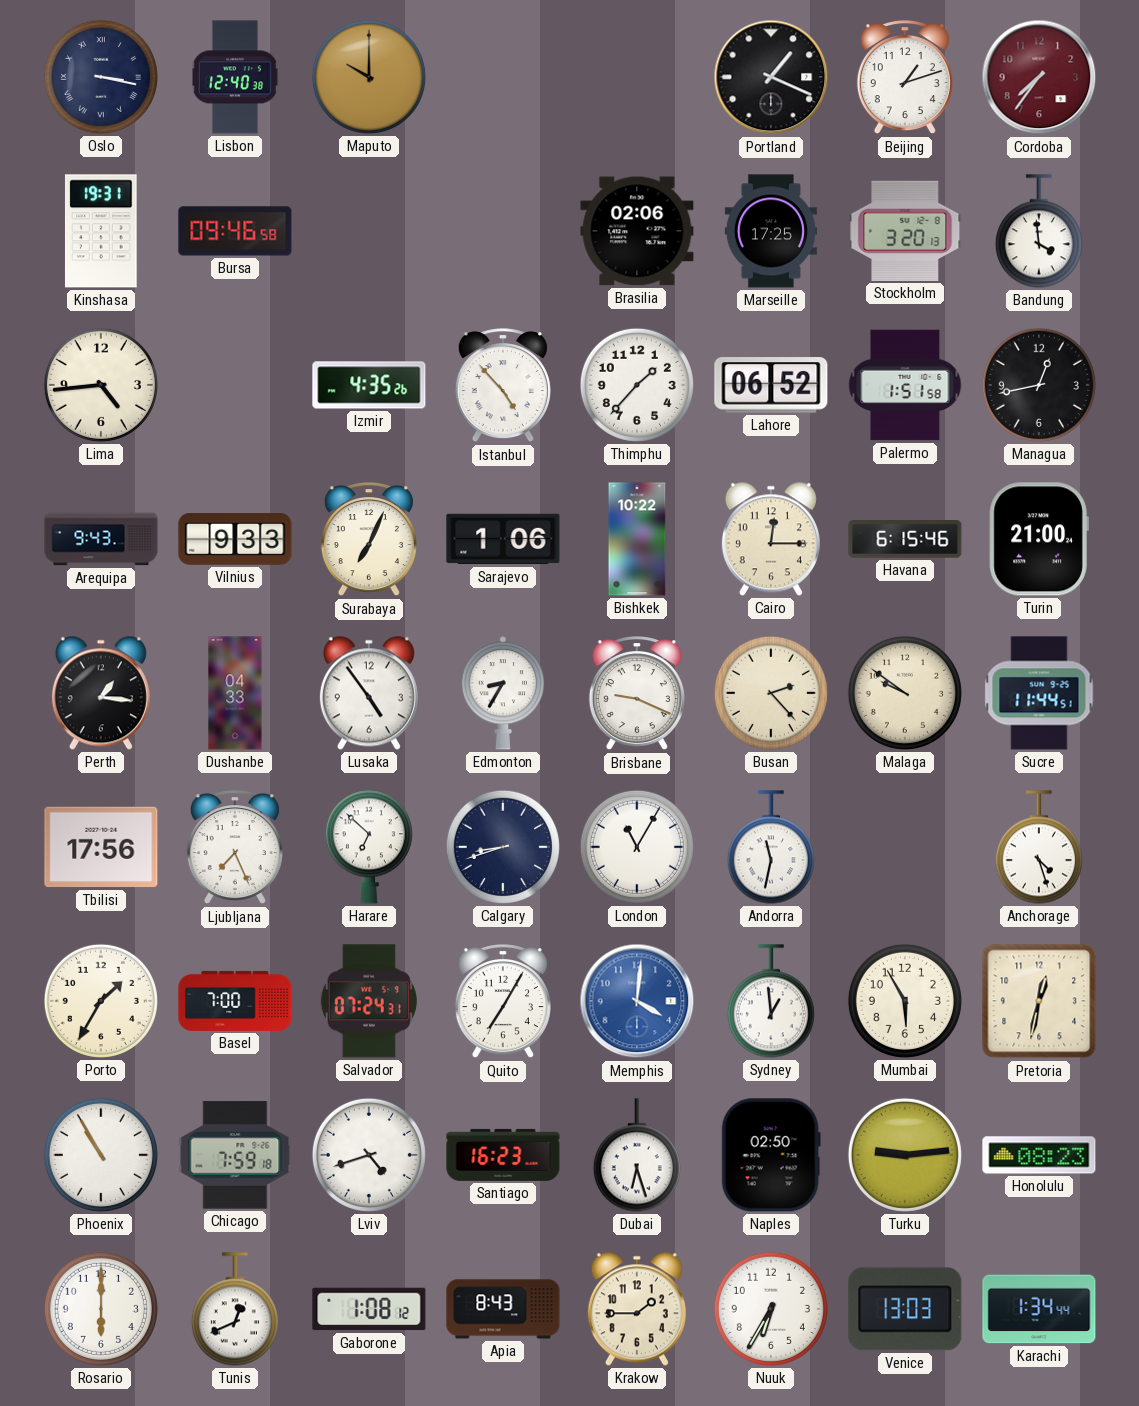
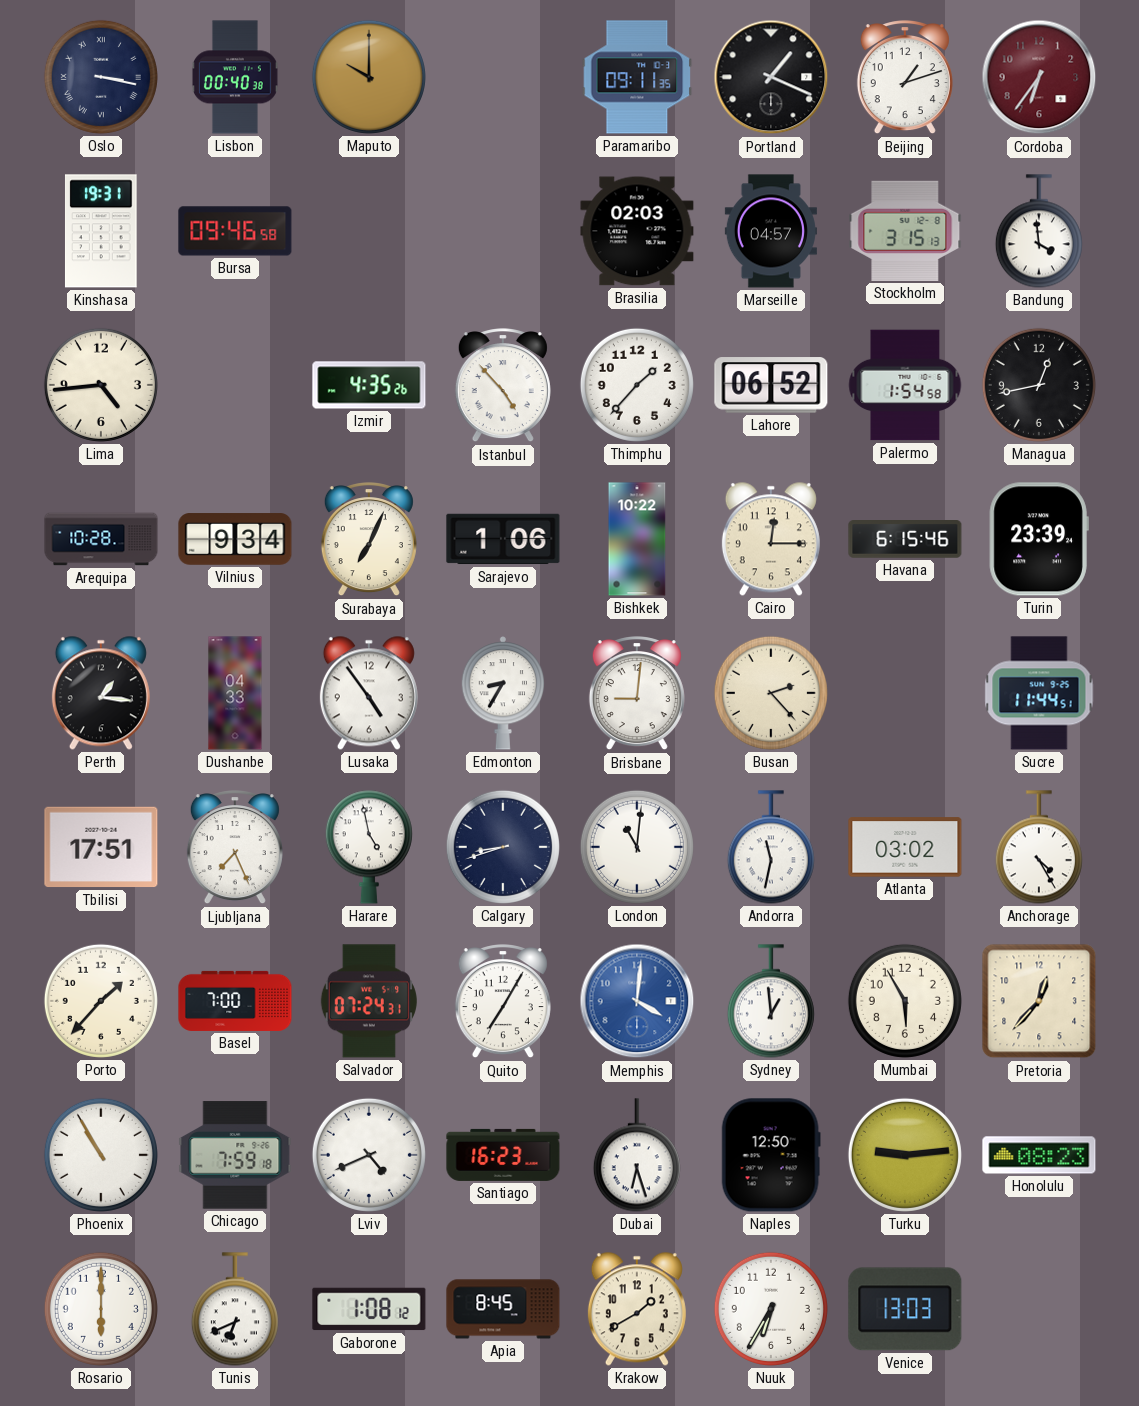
Lisbon: 12:40 -> 00:40
Paramaribo: none -> 09:11
Cordoba: 7:36 -> 6:36
Brasilia: 02:06 -> 02:03
Marseille: 17:25 -> 04:57
Stockholm: 3:20 -> 3:15
Palermo: 1:51 -> 1:54
Arequipa: 9:43 -> 10:28
Vilnius: 9:33 -> 9:34
Turin: 21:00 -> 23:39
Brisbane: 9:19 -> 9:01
Malaga: 9:51 -> none
Tbilisi: 17:56 -> 17:51
Harare: 6:52 -> 4:58
London: 11:05 -> 11:01
Atlanta: none -> 03:02
Anchorage: 4:27 -> 4:25
Porto: 1:35 -> 1:37
Pretoria: 12:32 -> 12:37
Lviv: 4:42 -> 4:41
Naples: 02:50 -> 12:50
Tunis: 12:41 -> 6:41
Apia: 8:43 -> 8:45
Krakow: 1:45 -> 1:40
Karachi: 1:34 -> none
